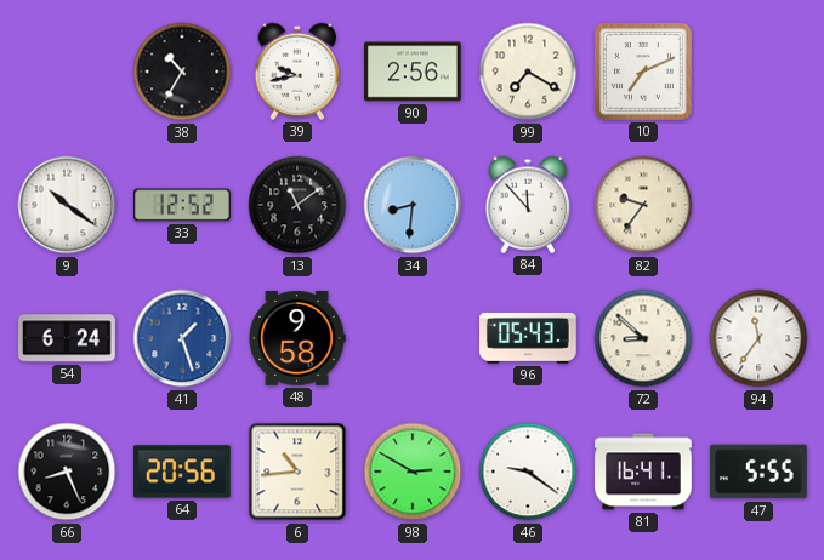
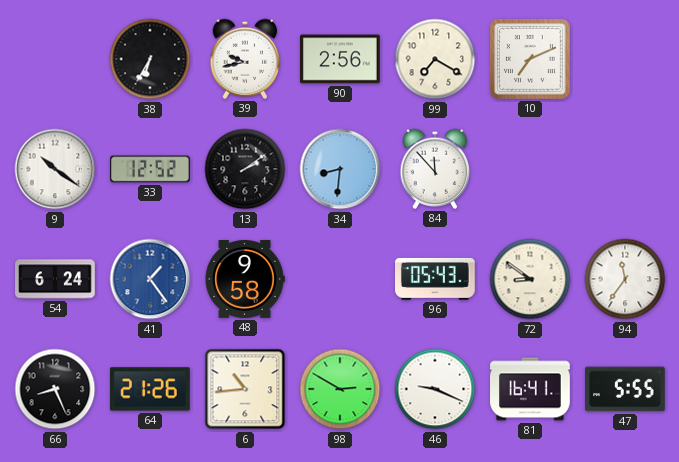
38: 10:35 -> 6:35
13: 11:09 -> 2:09
82: 9:36 -> none
41: 1:27 -> 1:24
72: 8:52 -> 8:51
64: 20:56 -> 21:26
46: 9:21 -> 9:19
